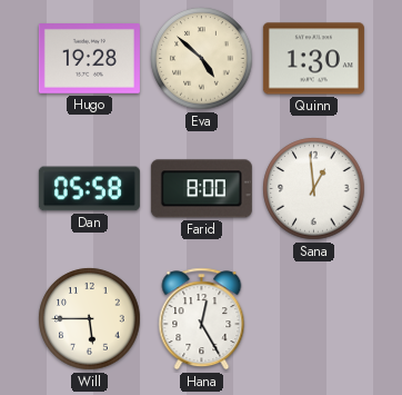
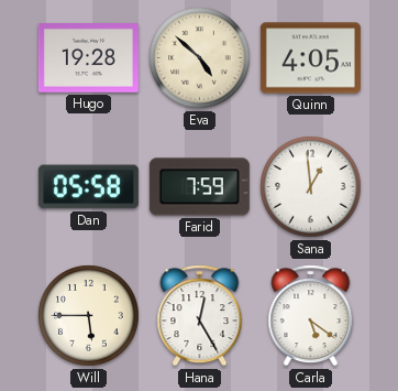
Quinn: 1:30 -> 4:05
Farid: 8:00 -> 7:59
Carla: none -> 5:21
